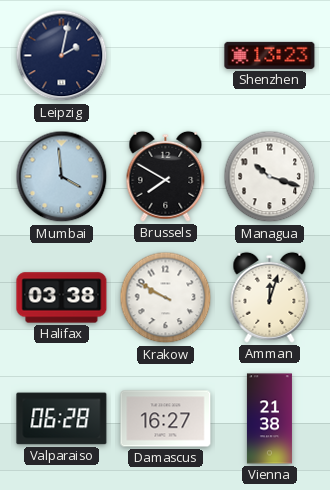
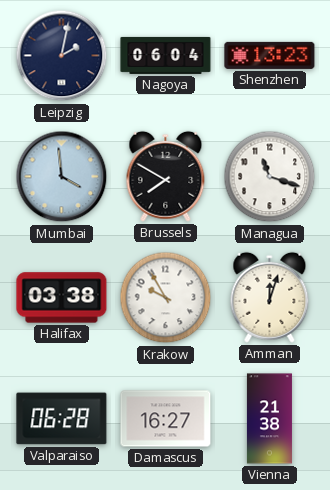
Nagoya: none -> 06:04
Managua: 10:18 -> 11:18
Krakow: 9:50 -> 9:55
